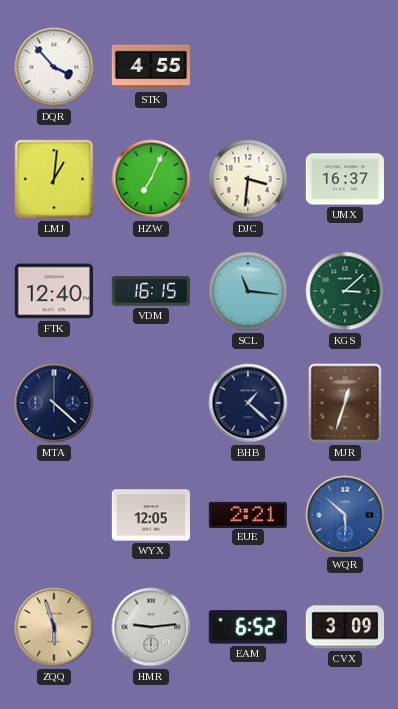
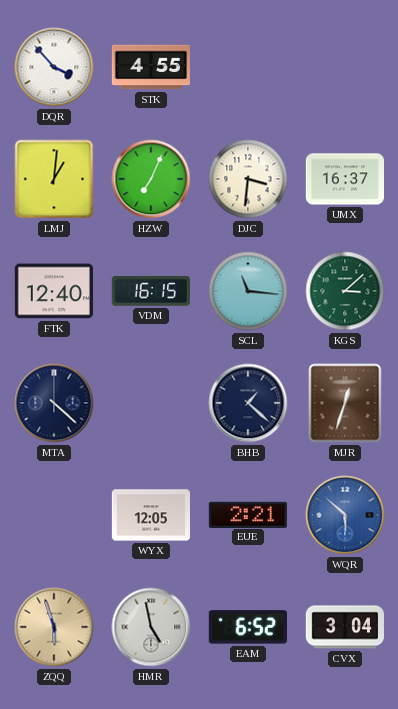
HMR: 9:14 -> 4:58
CVX: 3:09 -> 3:04
